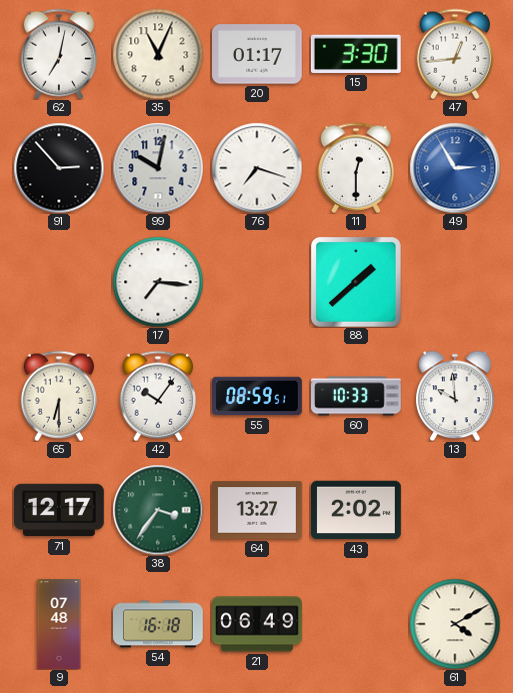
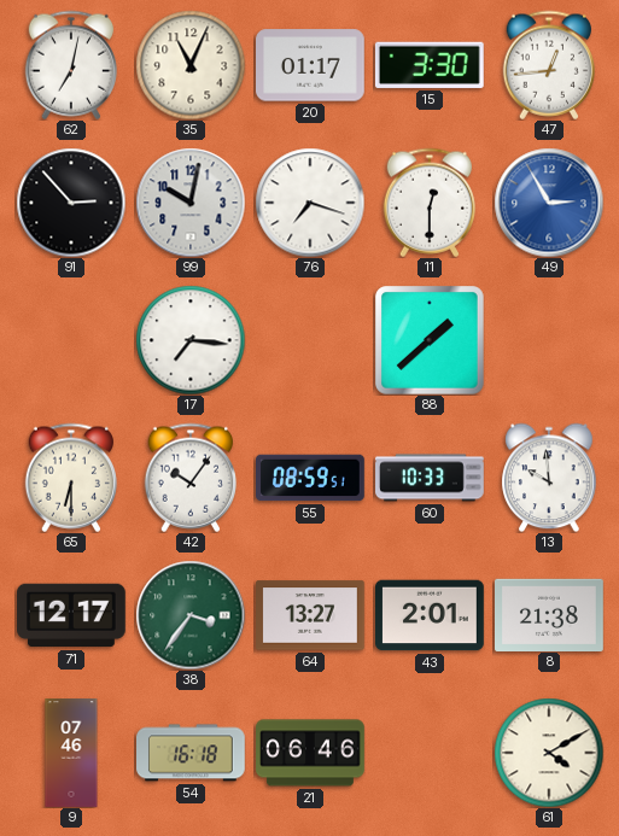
43: 2:02 -> 2:01
8: none -> 21:38
9: 07:48 -> 07:46
21: 06:49 -> 06:46
